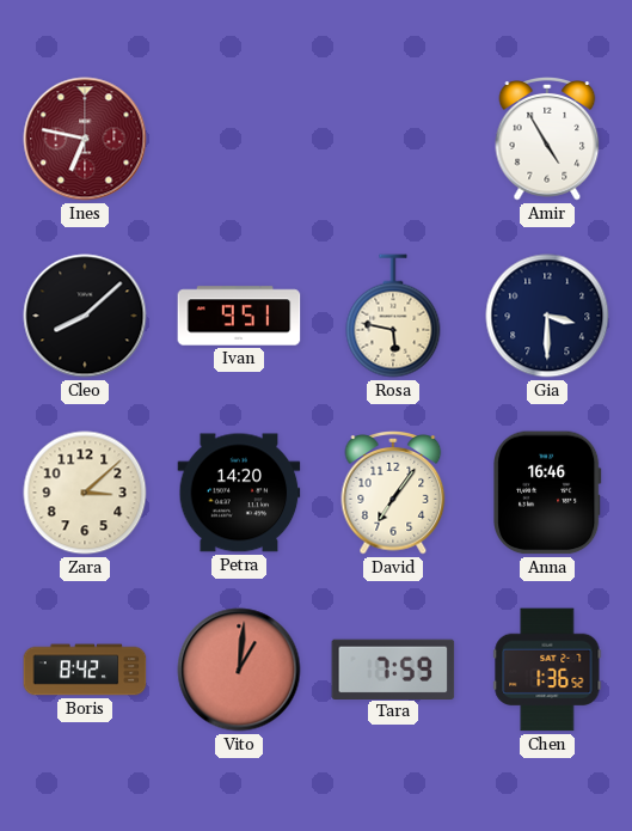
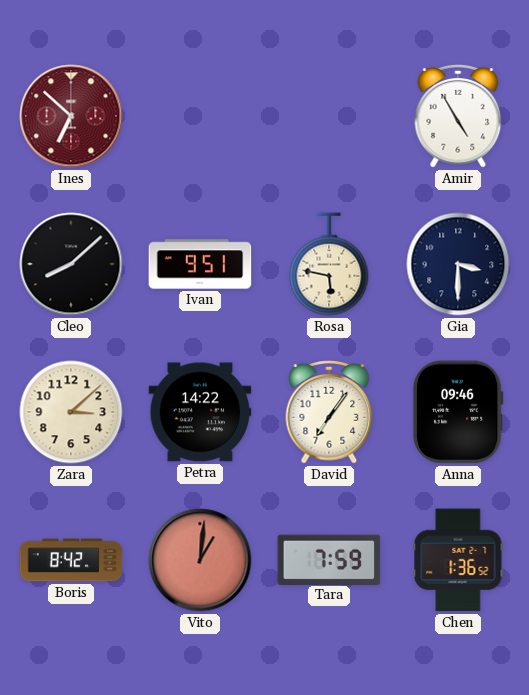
Ines: 6:47 -> 6:52
Petra: 14:20 -> 14:22
Anna: 16:46 -> 09:46
